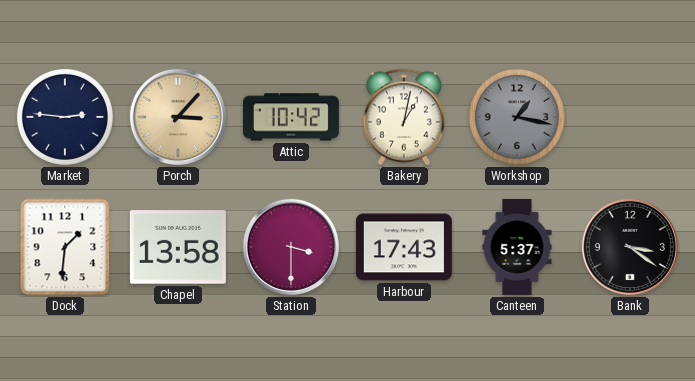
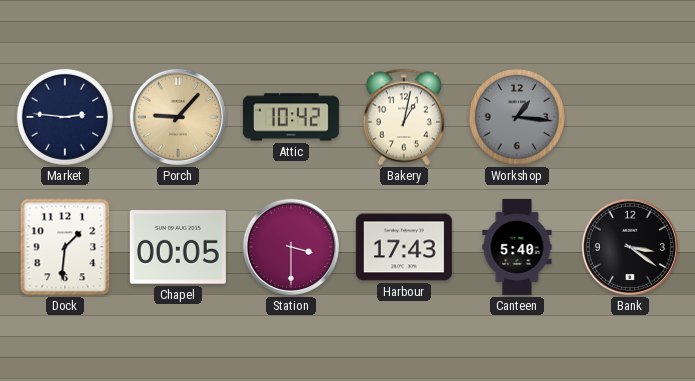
Porch: 3:07 -> 9:07
Workshop: 1:17 -> 1:16
Chapel: 13:58 -> 00:05
Canteen: 5:37 -> 5:40
